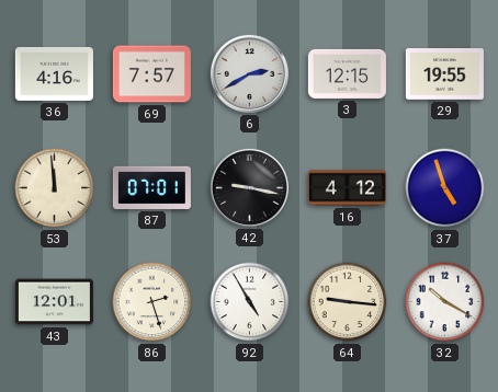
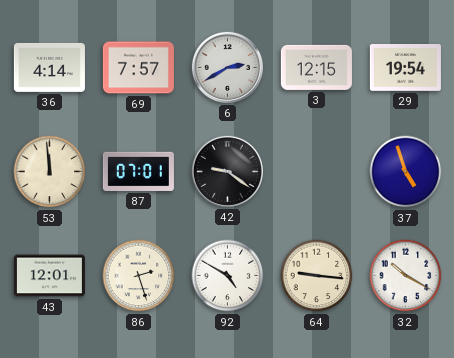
36: 4:16 -> 4:14
29: 19:55 -> 19:54
42: 9:17 -> 9:21
16: 4:12 -> none
92: 4:55 -> 4:50
